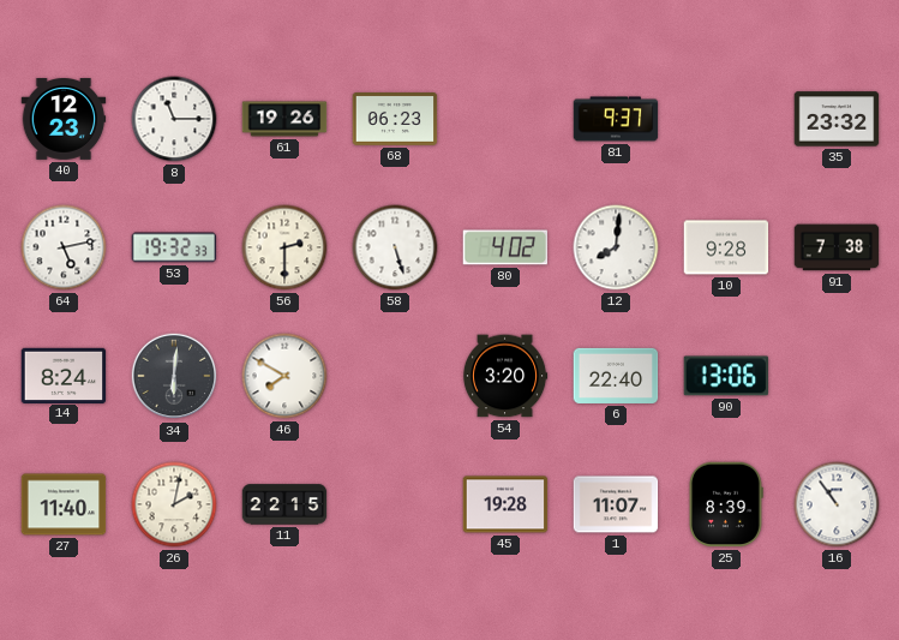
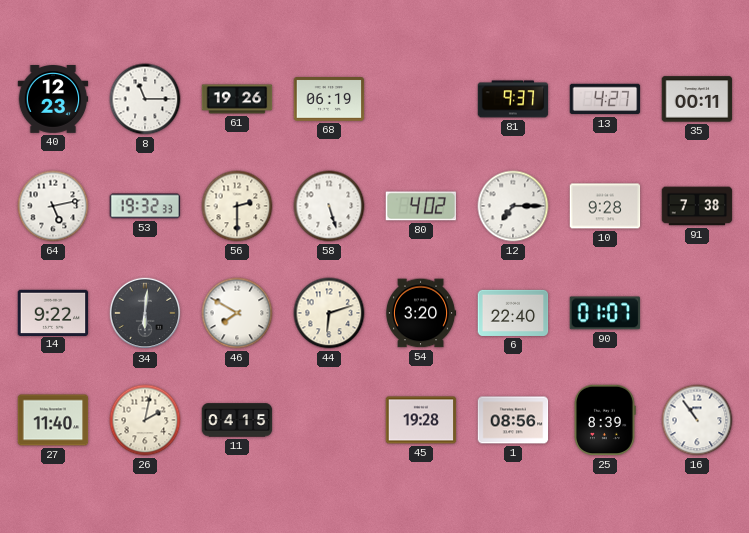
68: 06:23 -> 06:19
13: none -> 4:27
35: 23:32 -> 00:11
12: 8:01 -> 7:15
14: 8:24 -> 9:22
44: none -> 6:12
90: 13:06 -> 01:07
11: 22:15 -> 04:15
1: 11:07 -> 08:56
